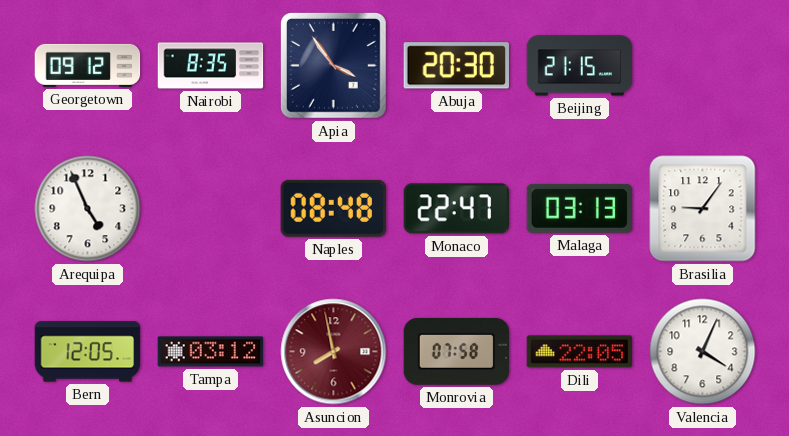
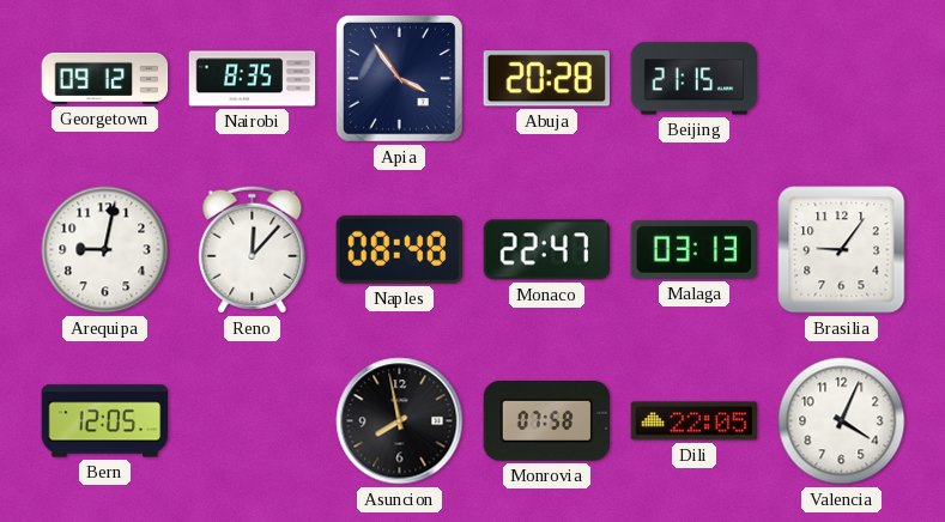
Abuja: 20:30 -> 20:28
Arequipa: 4:56 -> 9:02
Reno: none -> 12:07
Tampa: 03:12 -> none
Asuncion dial: burgundy -> black
